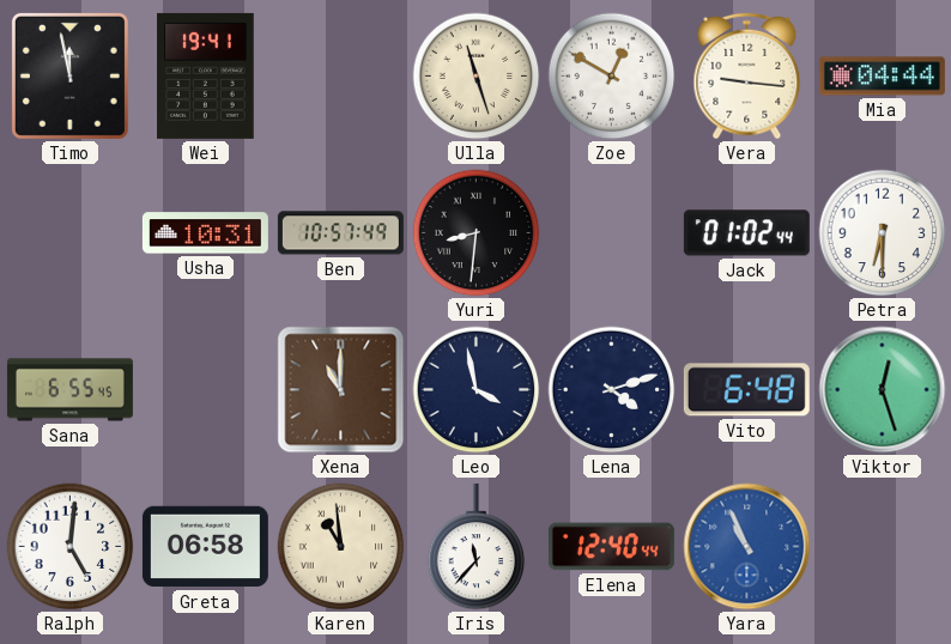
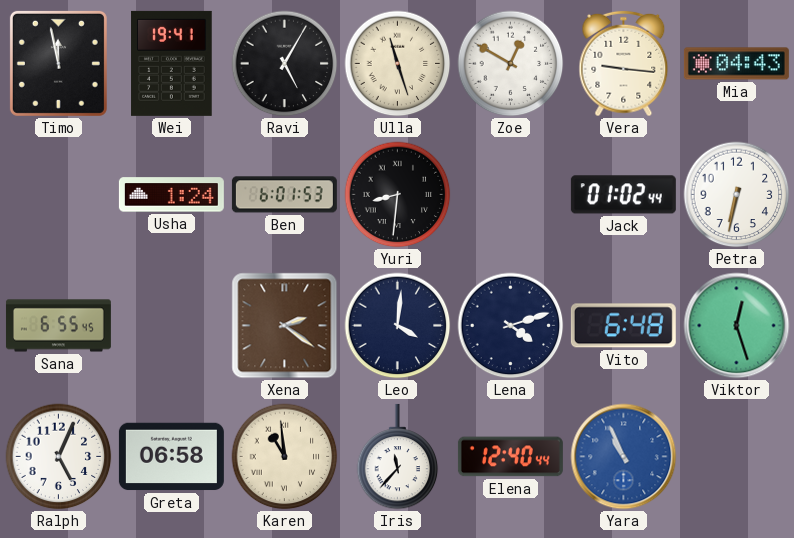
Ravi: none -> 5:05
Mia: 04:44 -> 04:43
Usha: 10:31 -> 1:24
Ben: 10:57 -> 6:01
Petra: 6:30 -> 6:32
Xena: 11:00 -> 2:21
Leo: 3:58 -> 4:01
Ralph: 5:01 -> 5:04
